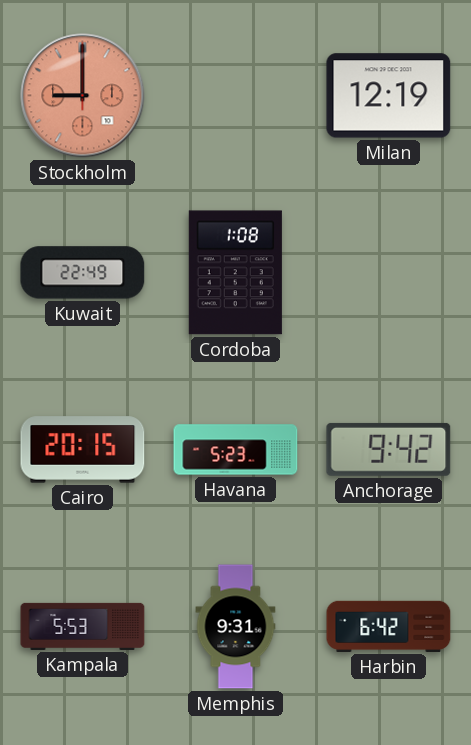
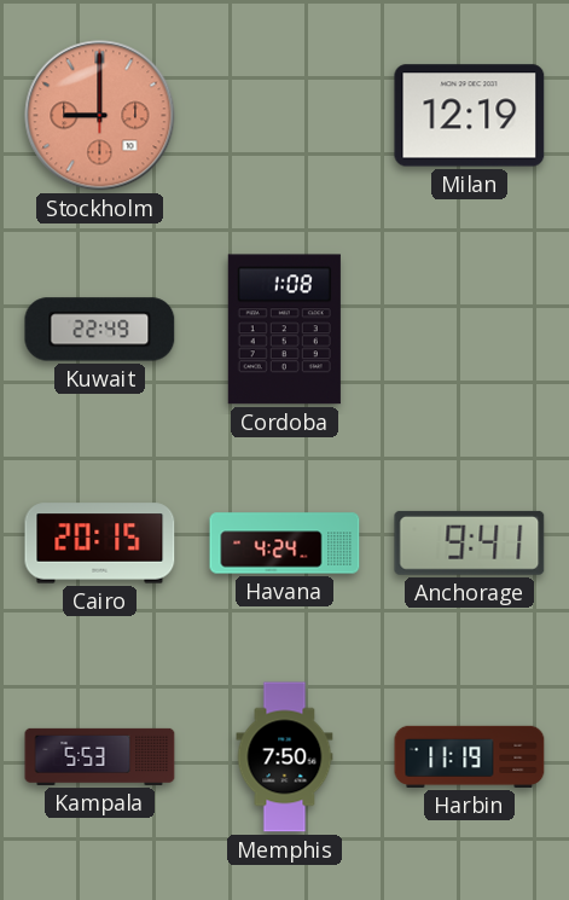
Havana: 5:23 -> 4:24
Anchorage: 9:42 -> 9:41
Memphis: 9:31 -> 7:50
Harbin: 6:42 -> 11:19
